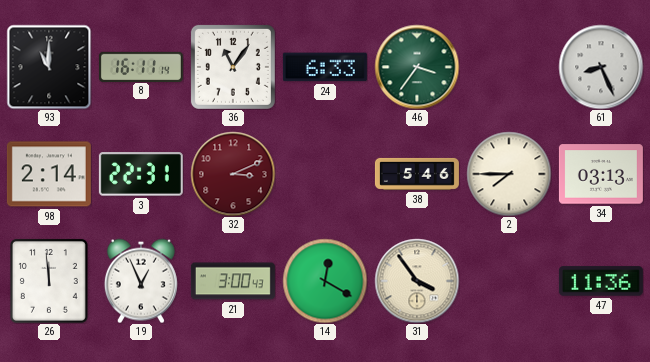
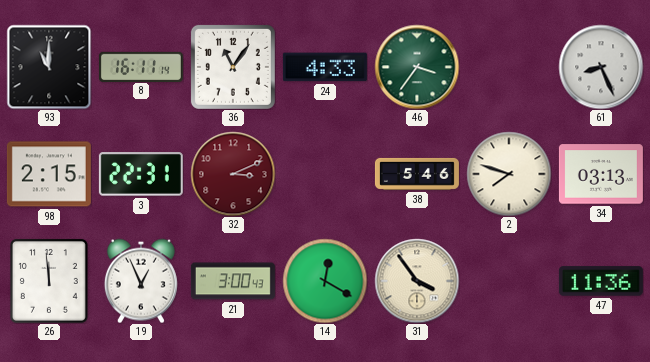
24: 6:33 -> 4:33
98: 2:14 -> 2:15
2: 7:45 -> 7:48
